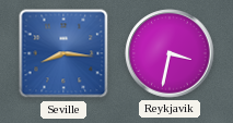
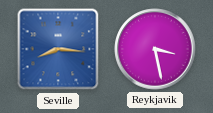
Reykjavik: 3:32 -> 3:28
